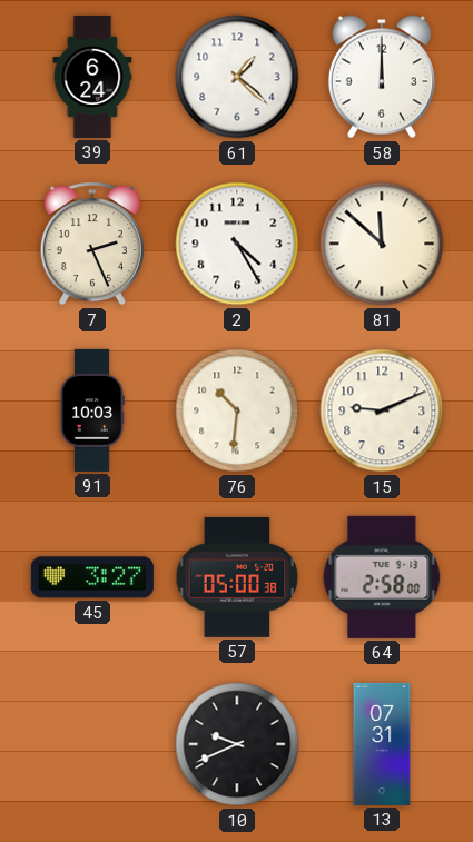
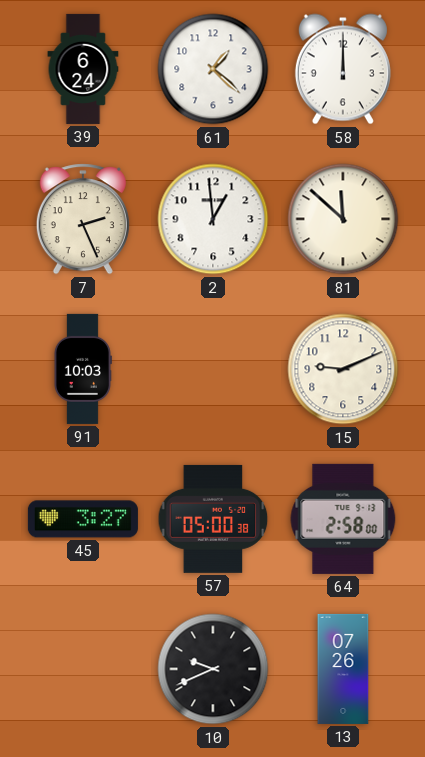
2: 4:25 -> 12:59
76: 10:31 -> none
13: 07:31 -> 07:26
